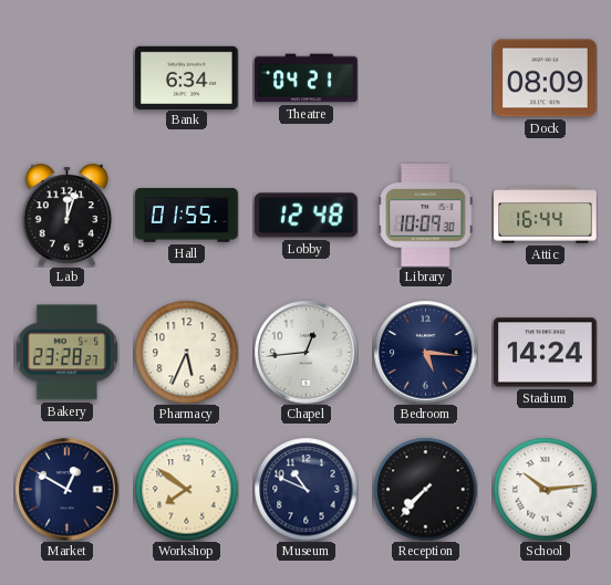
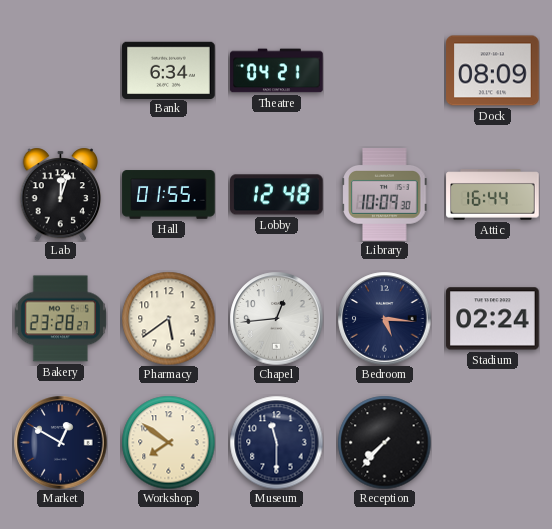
Pharmacy: 5:34 -> 5:39
Stadium: 14:24 -> 02:24
Museum: 10:49 -> 11:30
School: 10:14 -> none
